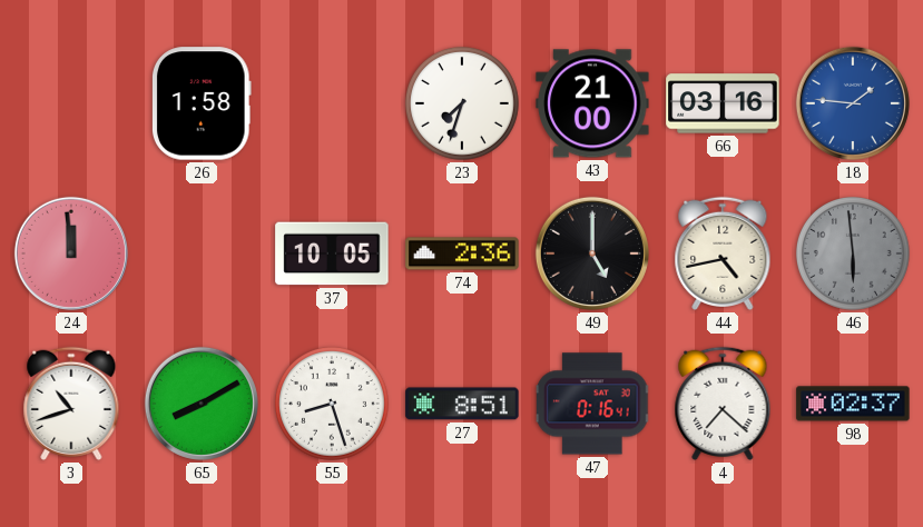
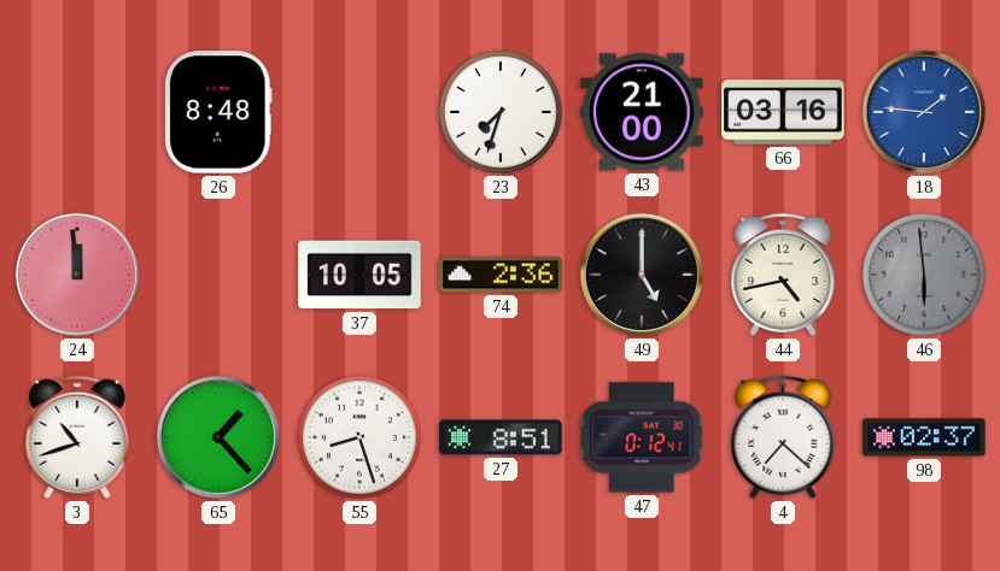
26: 1:58 -> 8:48
65: 8:10 -> 1:23
47: 0:16 -> 0:12
